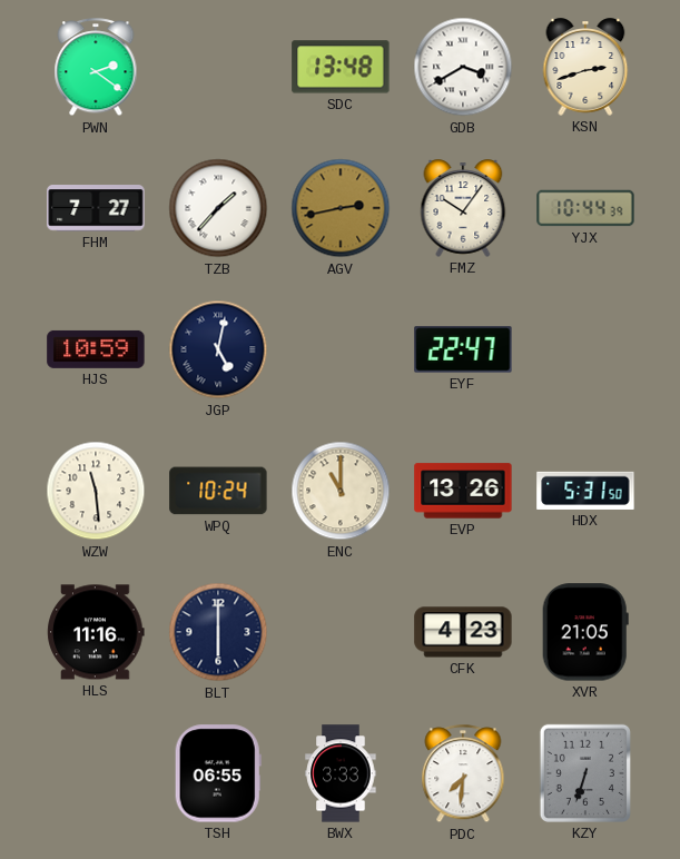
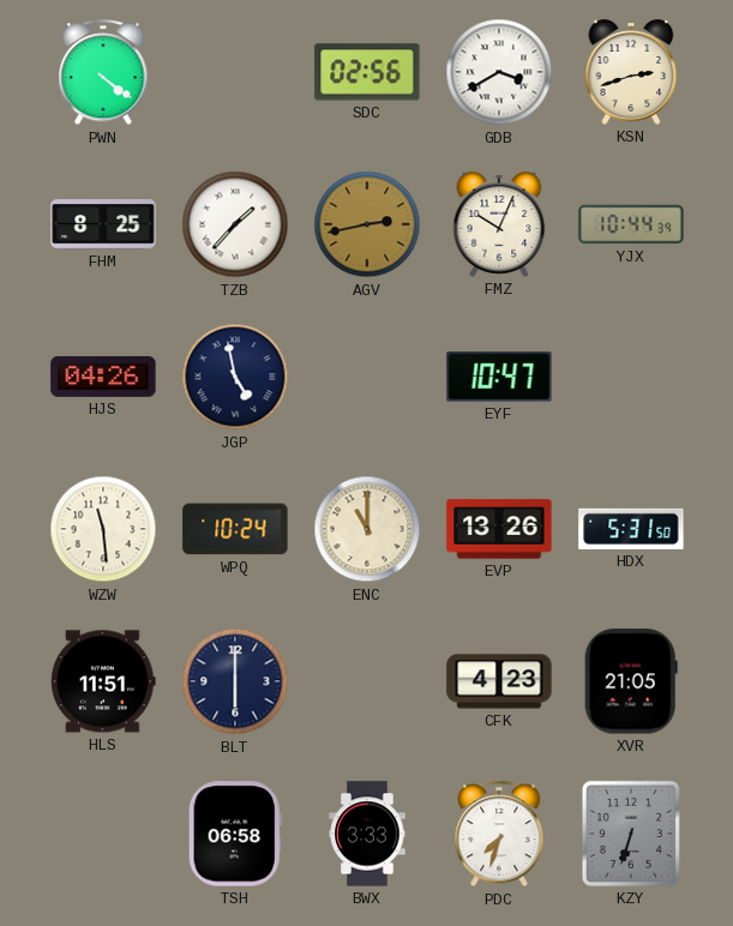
PWN: 2:21 -> 4:21
SDC: 13:48 -> 02:56
FHM: 7:27 -> 8:25
FMZ: 10:06 -> 10:04
HJS: 10:59 -> 04:26
JGP: 5:02 -> 4:58
EYF: 22:47 -> 10:47
HLS: 11:16 -> 11:51
TSH: 06:55 -> 06:58
PDC: 7:31 -> 7:33
